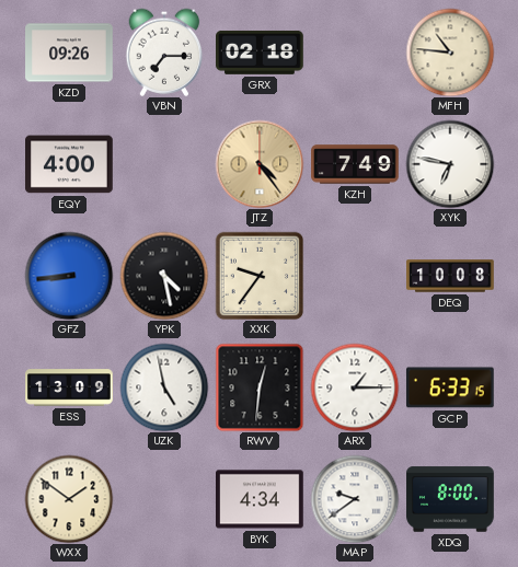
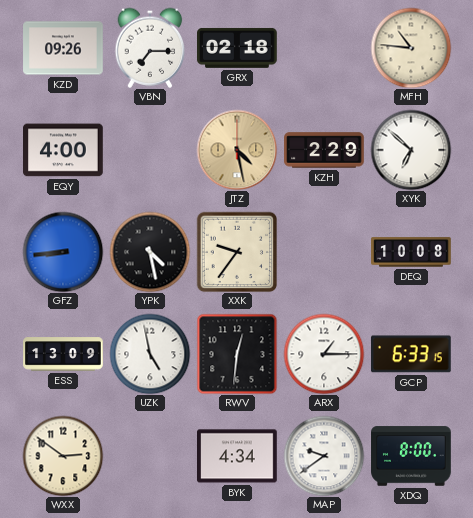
JTZ: 4:24 -> 4:28
KZH: 7:49 -> 2:29
XYK: 6:47 -> 6:52
WXX: 1:51 -> 2:51
